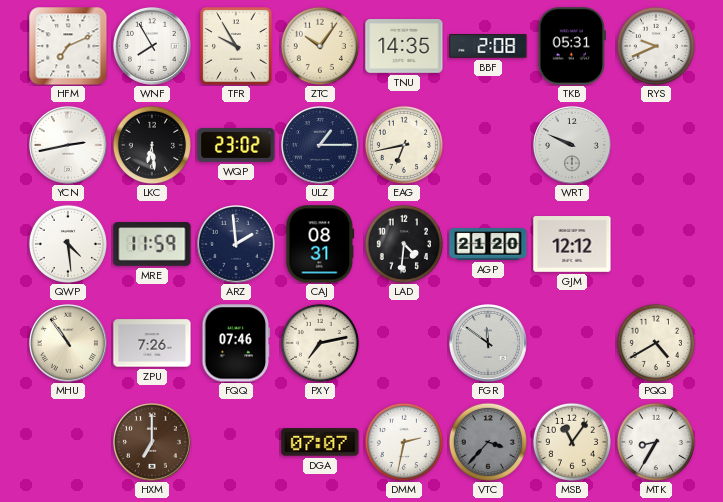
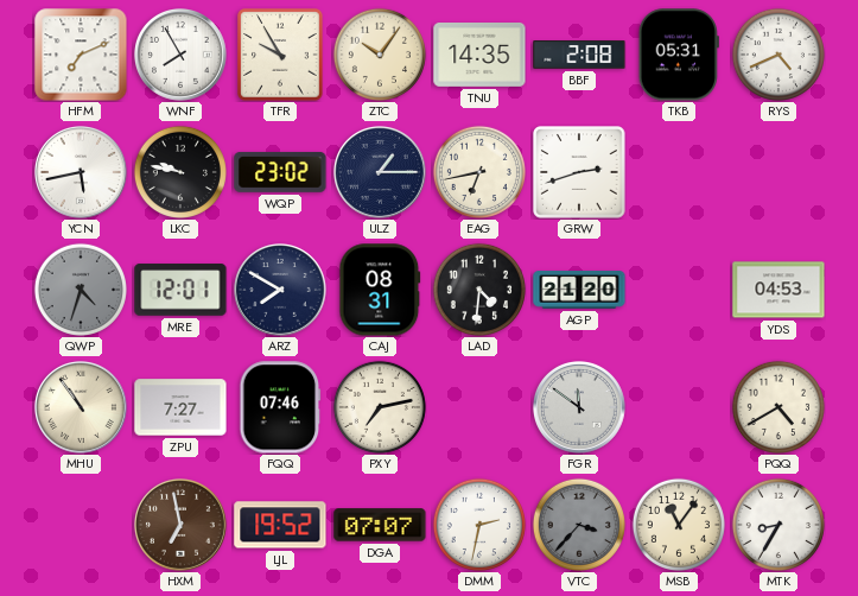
RYS: 9:41 -> 4:41
YCN: 2:43 -> 5:43
LKC: 6:29 -> 9:47
GRW: none -> 2:42
WRT: 9:49 -> none
QWP: 4:29 -> 4:33
QWP dial: white -> grey
MRE: 11:59 -> 12:01
ARZ: 1:59 -> 7:50
GJM: 12:12 -> none
YDS: none -> 04:53
ZPU: 7:26 -> 7:27
HXM: 7:00 -> 6:58
LJL: none -> 19:52
